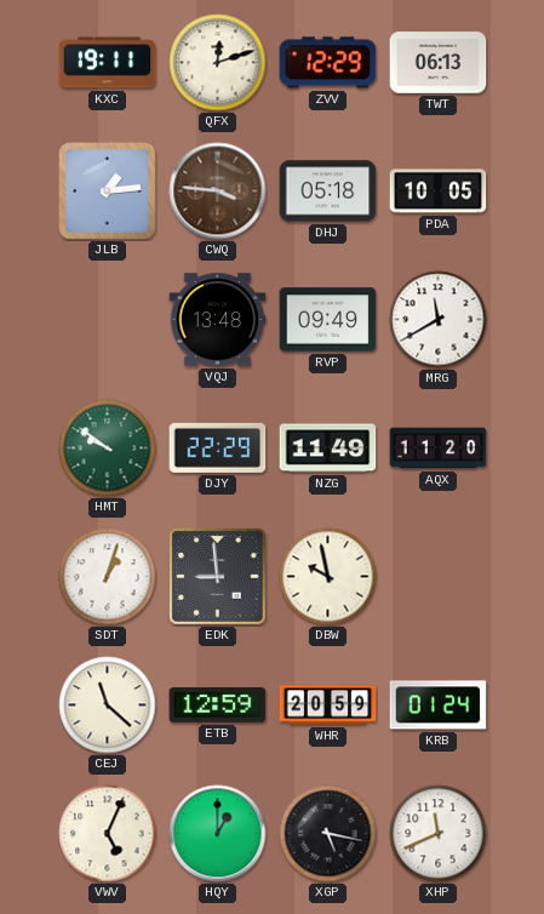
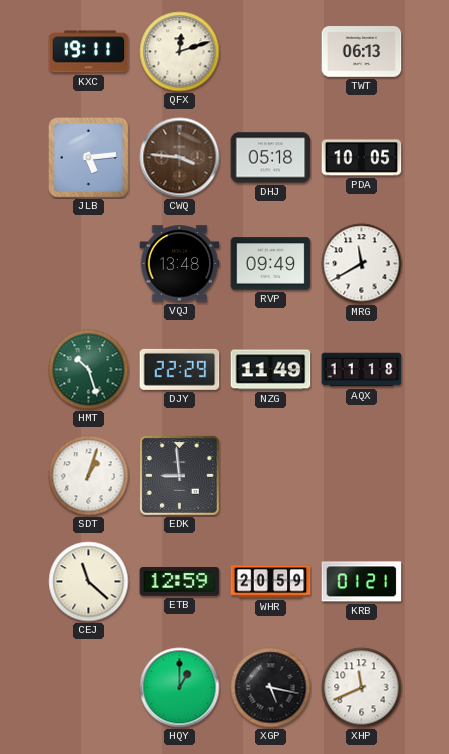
ZVV: 12:29 -> none
JLB: 1:14 -> 5:14
HMT: 9:51 -> 10:27
AQX: 11:20 -> 11:18
DBW: 9:58 -> none
KRB: 01:24 -> 01:21
VWV: 5:04 -> none
